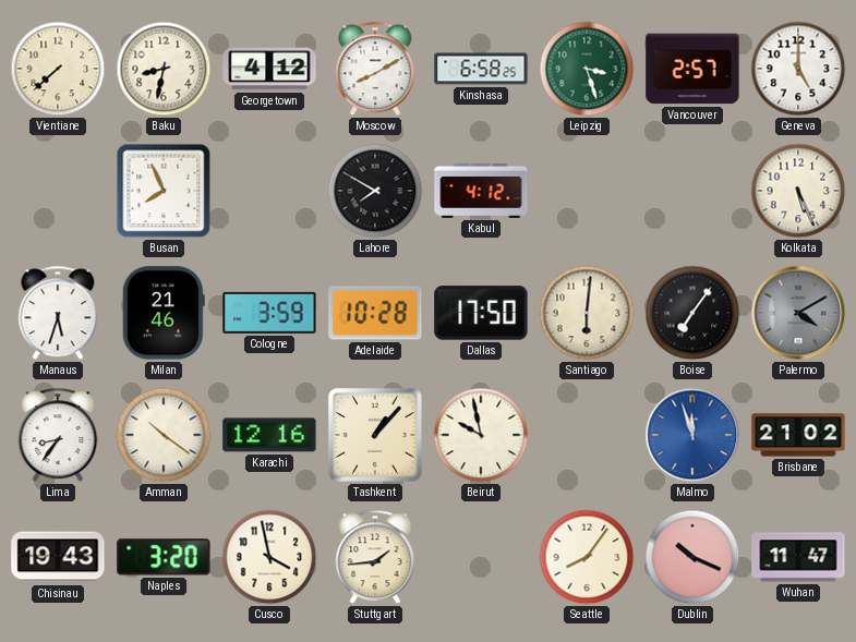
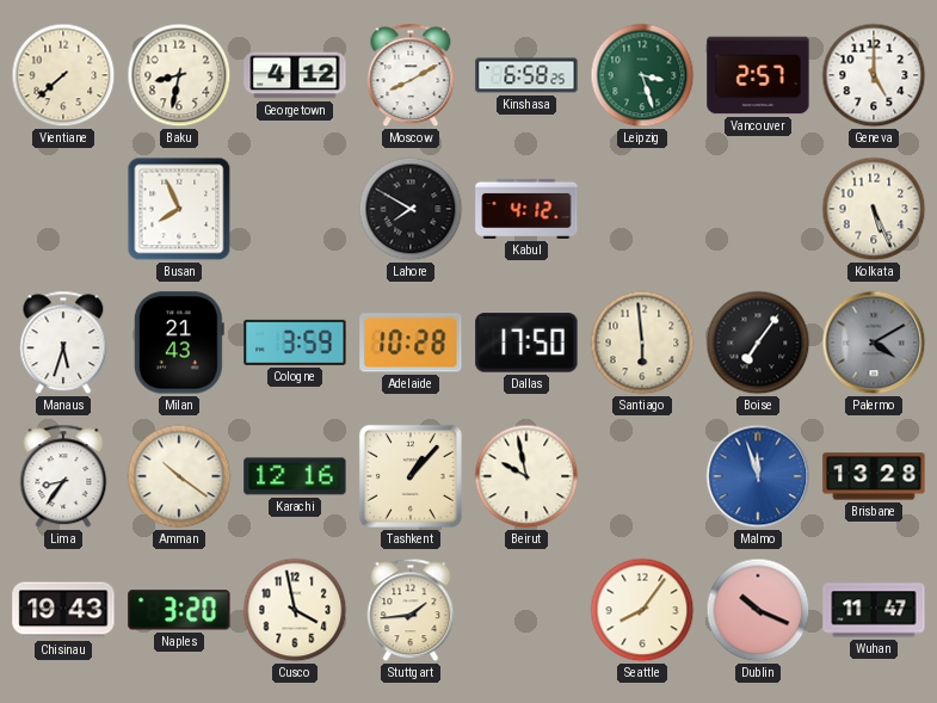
Milan: 21:46 -> 21:43
Santiago: 6:01 -> 5:59
Brisbane: 21:02 -> 13:28
